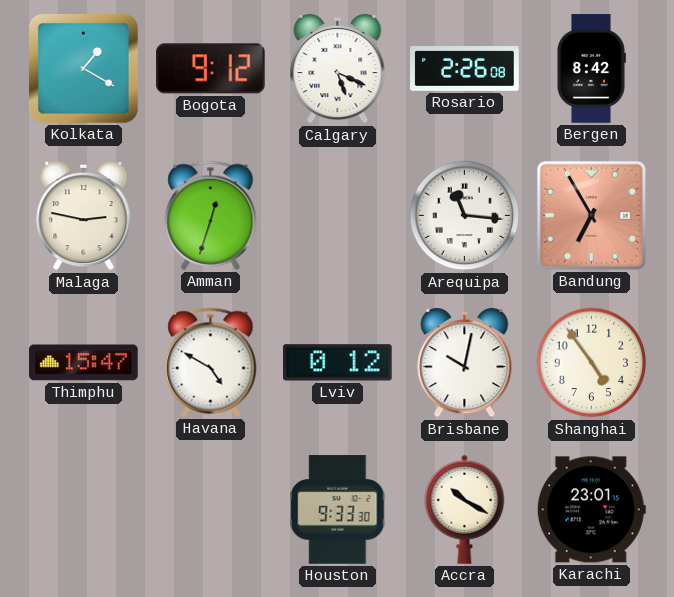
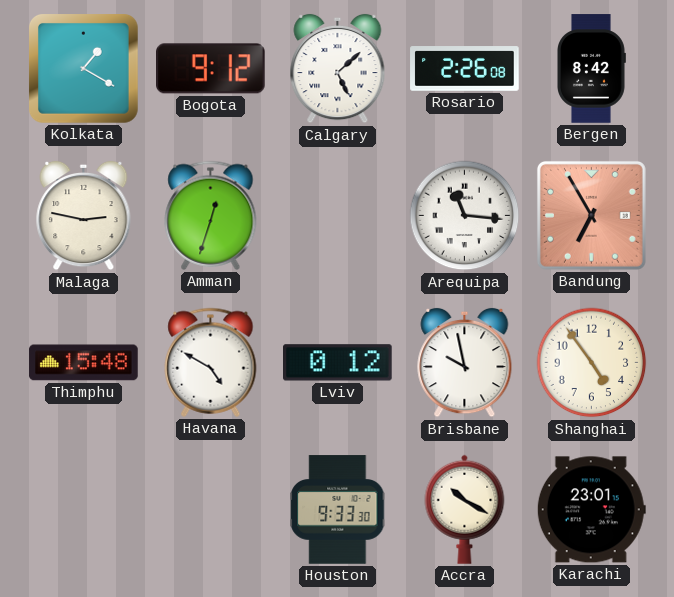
Calgary: 5:19 -> 5:08
Thimphu: 15:47 -> 15:48
Brisbane: 10:02 -> 9:58
